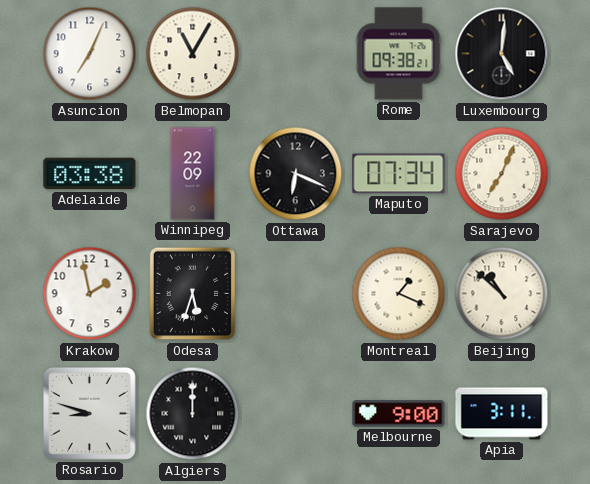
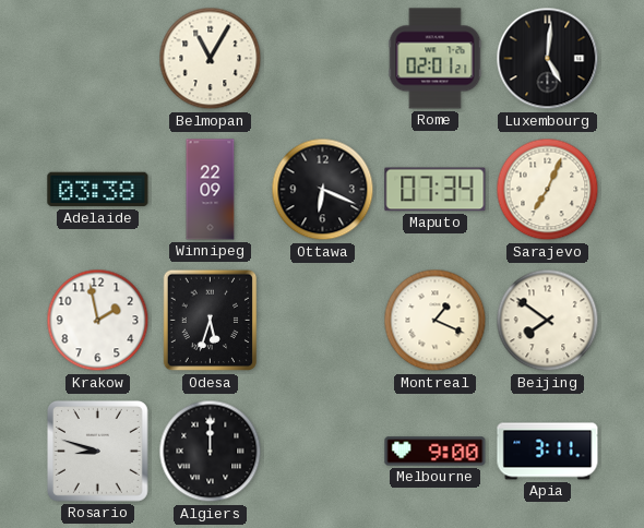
Asuncion: 7:04 -> none
Rome: 09:38 -> 02:01
Beijing: 10:52 -> 7:51
